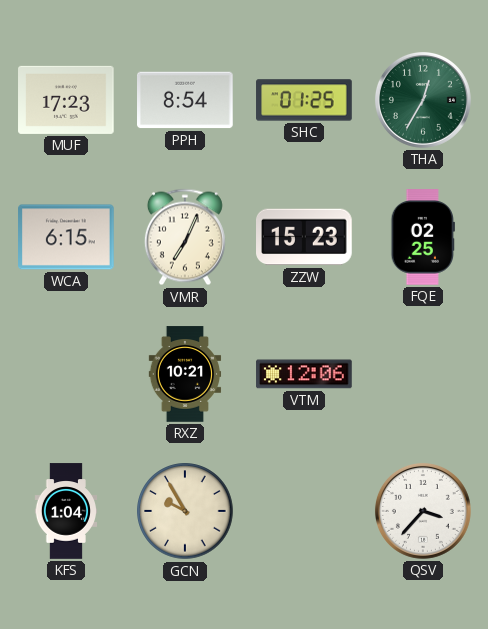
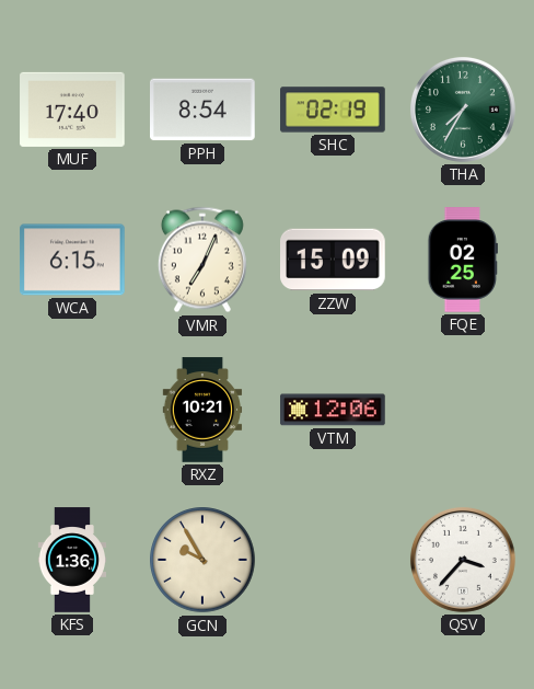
MUF: 17:23 -> 17:40
SHC: 01:25 -> 02:19
THA: 12:35 -> 7:35
ZZW: 15:23 -> 15:09
KFS: 1:04 -> 1:36
